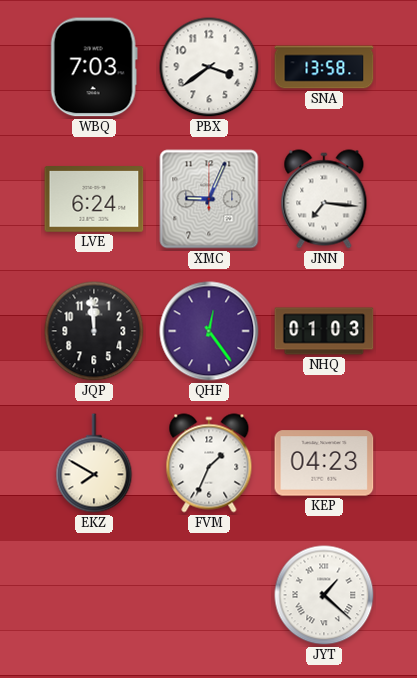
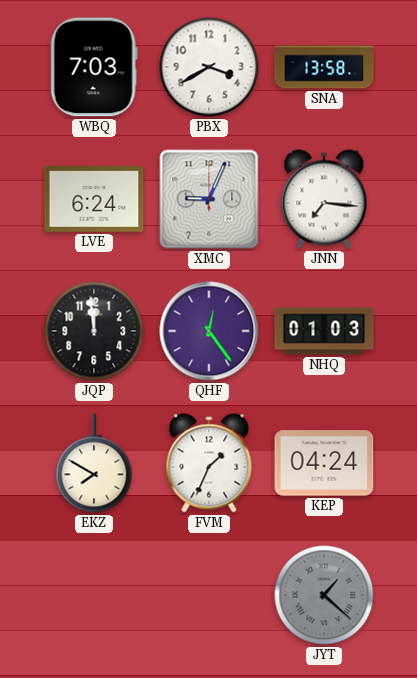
PBX: 3:39 -> 3:40
KEP: 04:23 -> 04:24
JYT dial: white -> grey
